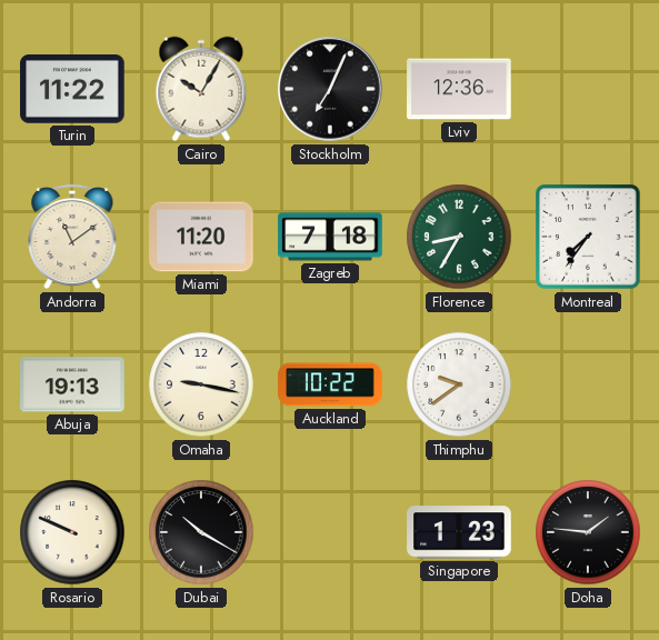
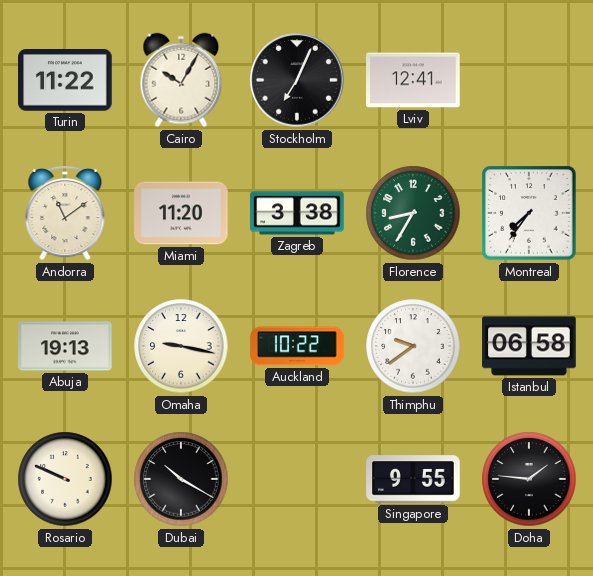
Lviv: 12:36 -> 12:41
Zagreb: 7:18 -> 3:38
Istanbul: none -> 06:58
Singapore: 1:23 -> 9:55
